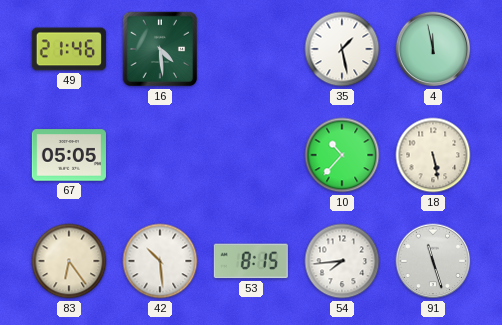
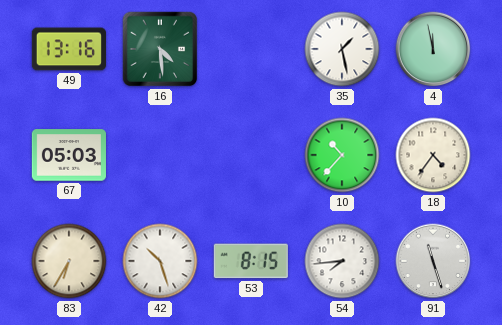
49: 21:46 -> 13:16
67: 05:05 -> 05:03
18: 5:28 -> 4:36
83: 6:24 -> 6:35
42: 10:29 -> 10:27
